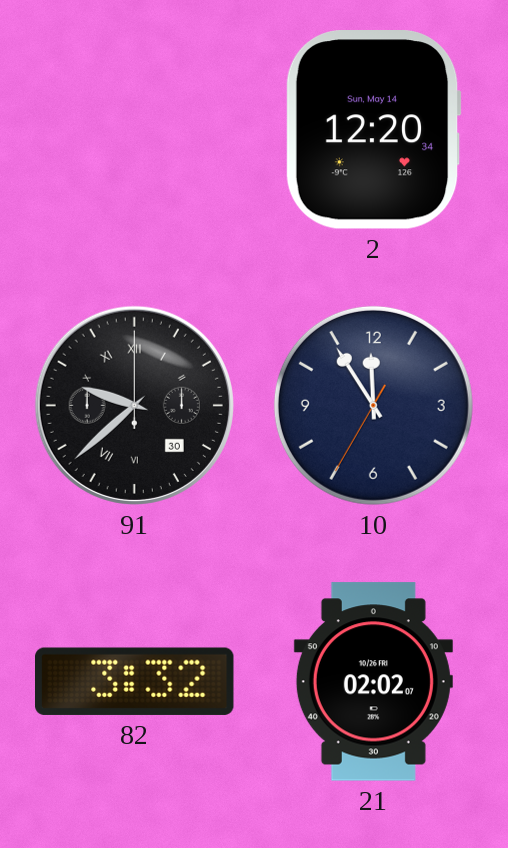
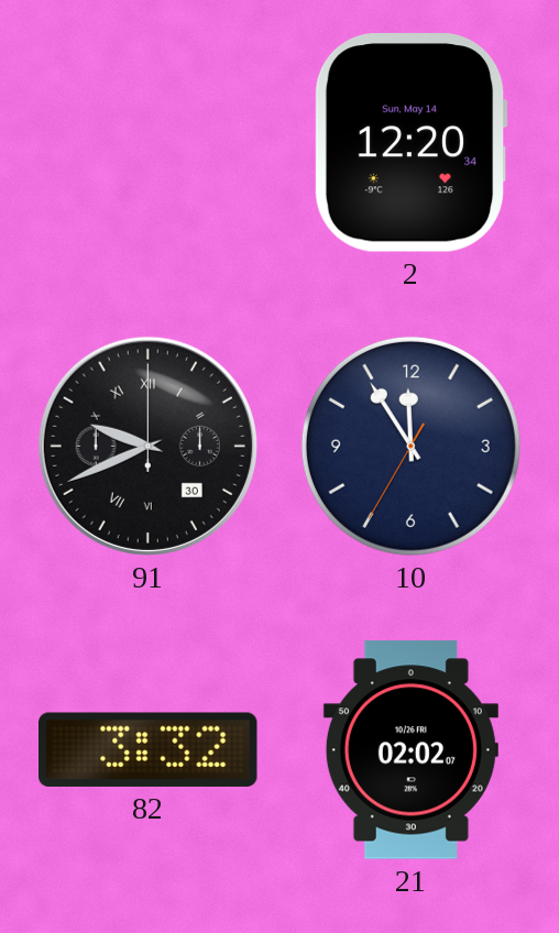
91: 9:38 -> 9:41
